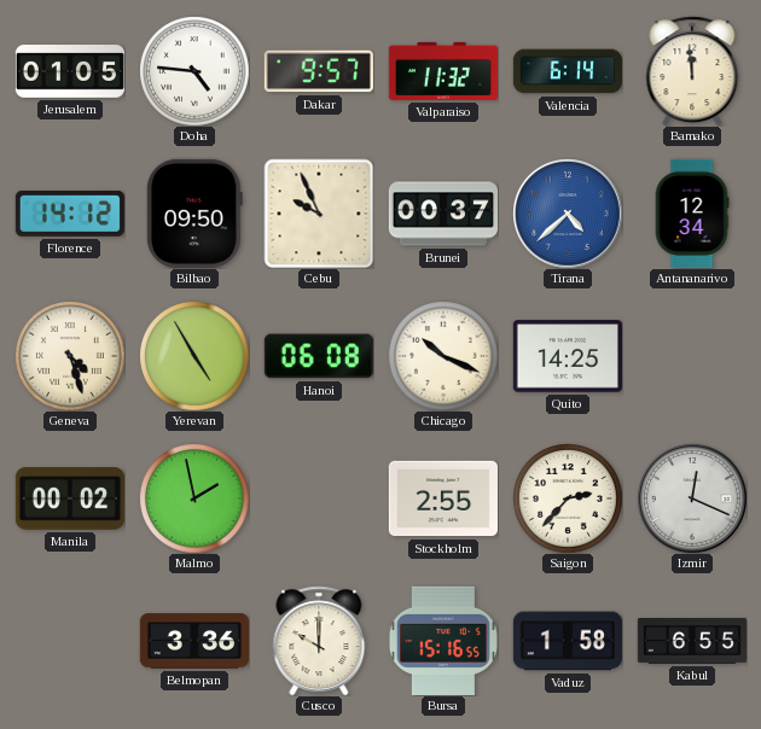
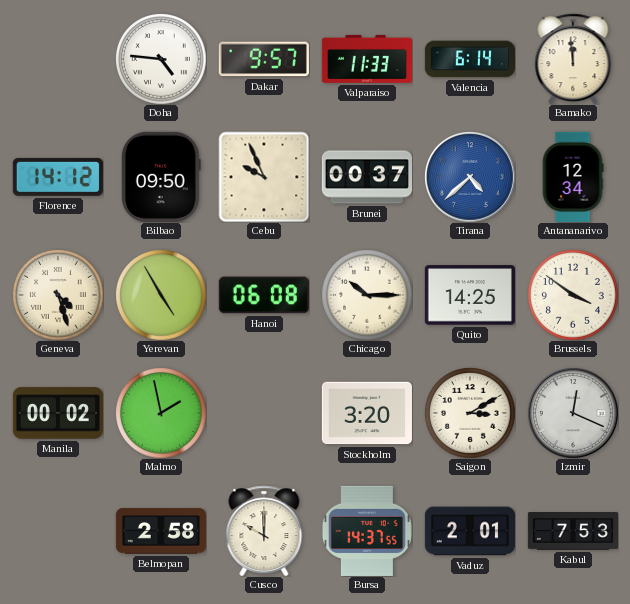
Jerusalem: 01:05 -> none
Valparaiso: 11:32 -> 11:33
Chicago: 10:19 -> 10:15
Brussels: none -> 3:51
Stockholm: 2:55 -> 3:20
Saigon: 2:37 -> 3:10
Belmopan: 3:36 -> 2:58
Bursa: 15:16 -> 14:37
Vaduz: 1:58 -> 2:01
Kabul: 6:55 -> 7:53
